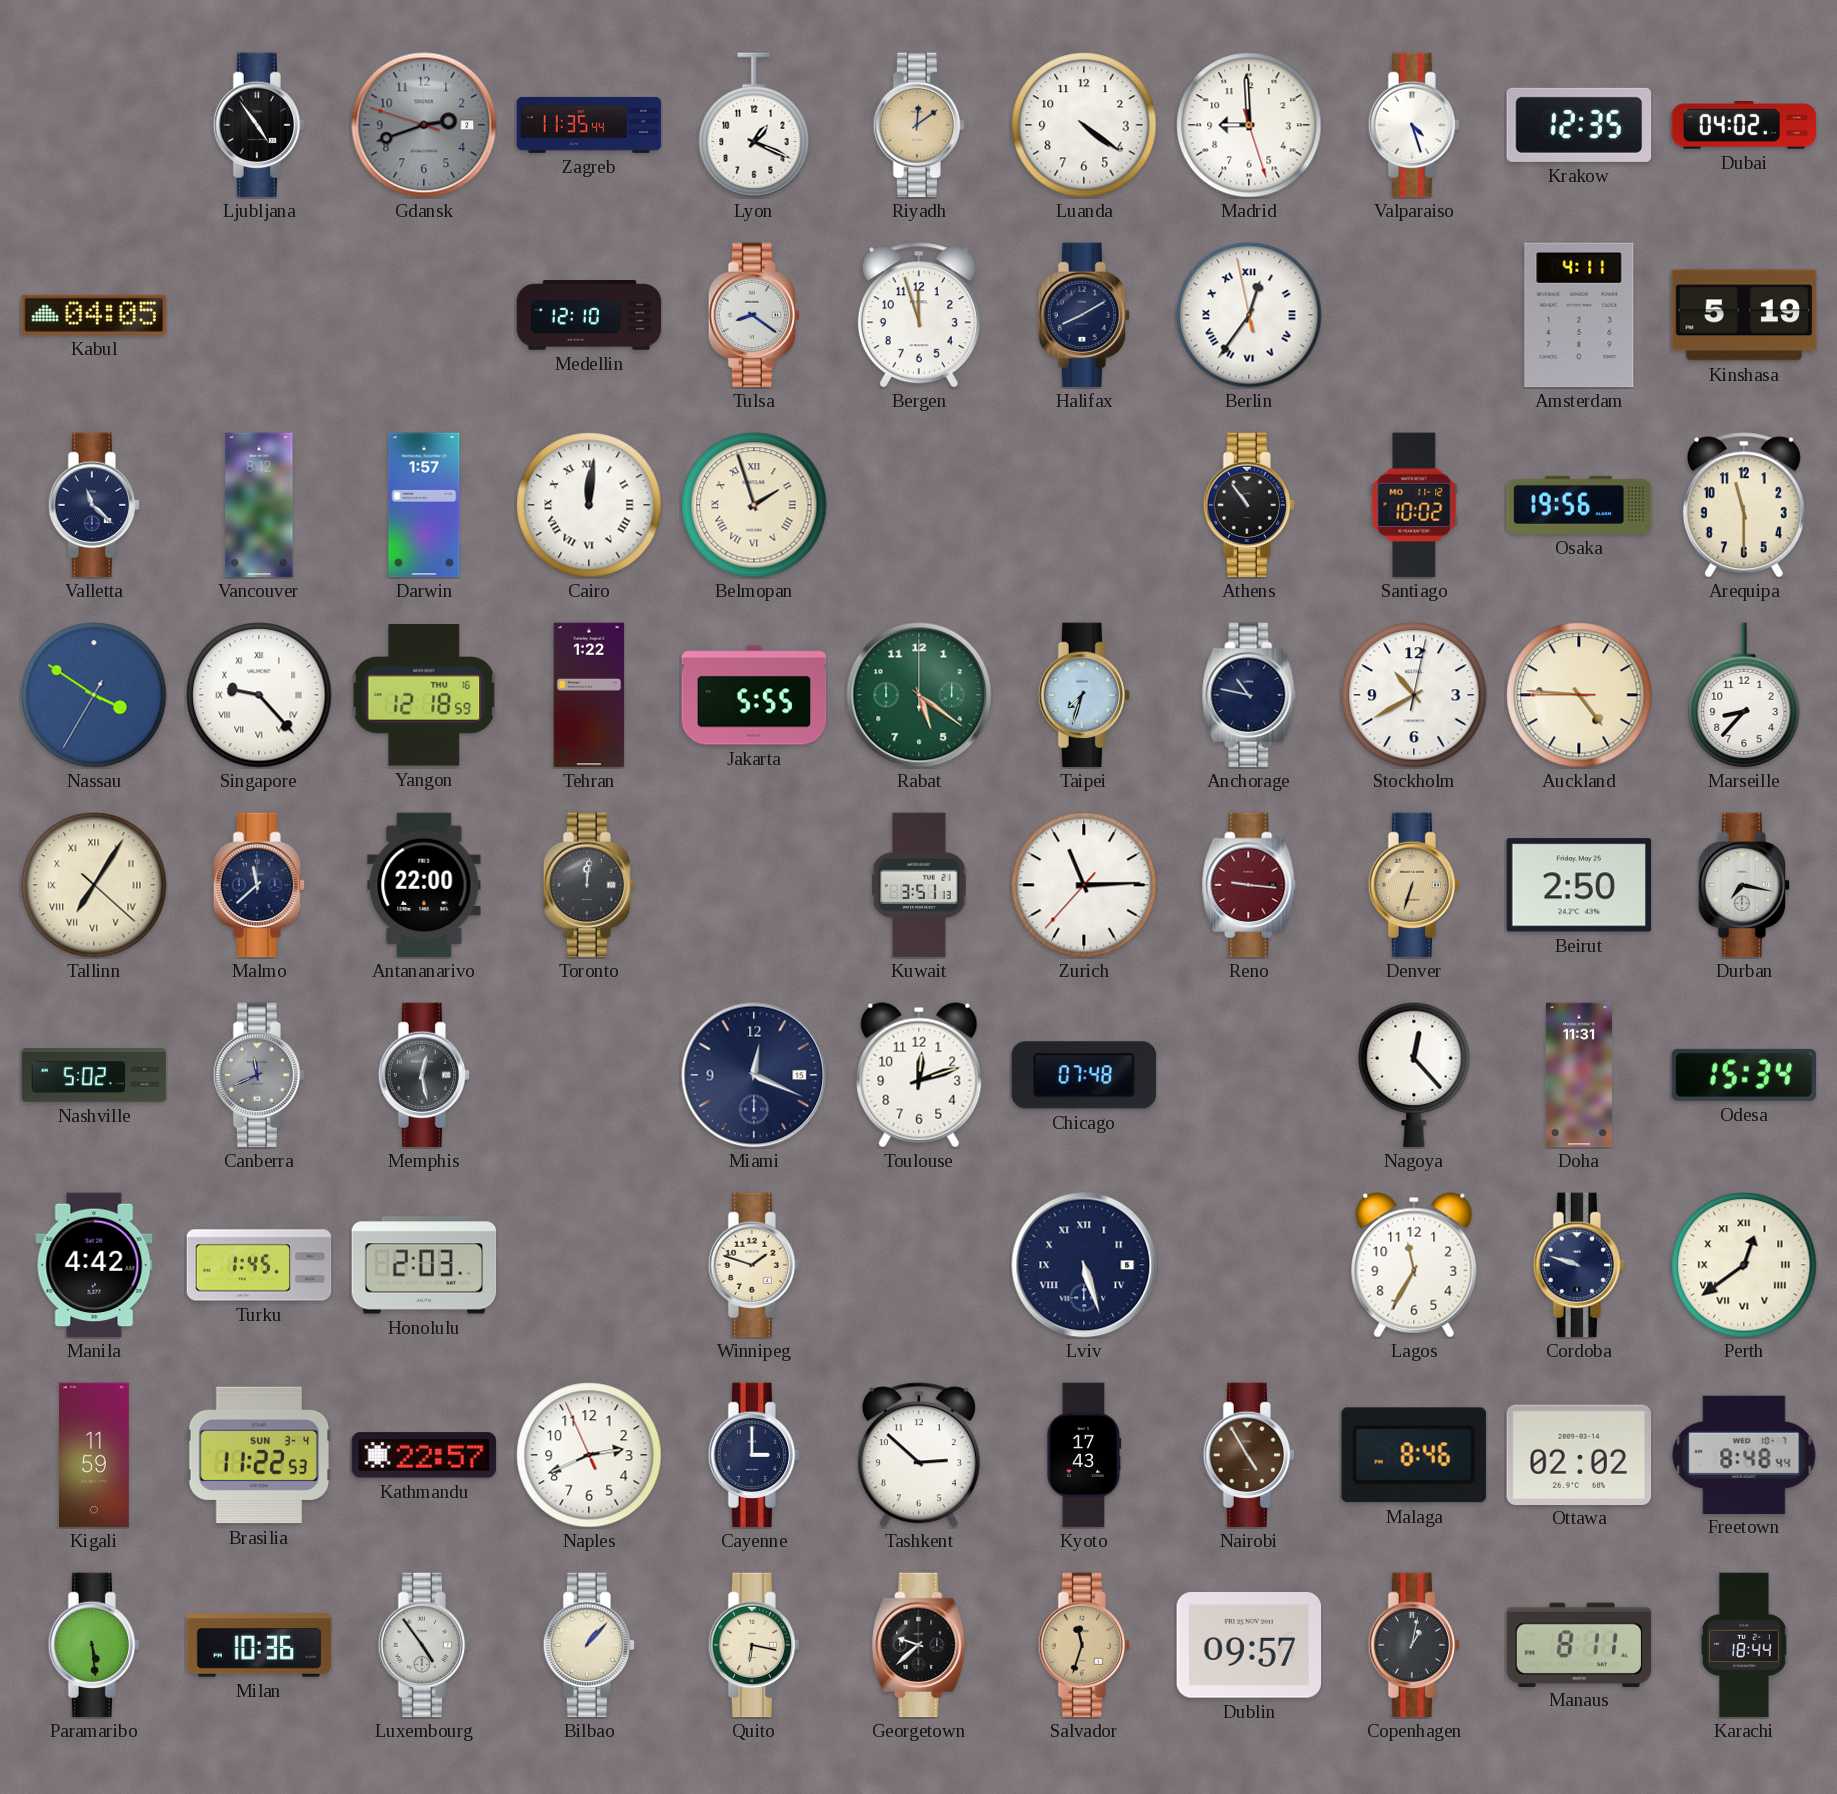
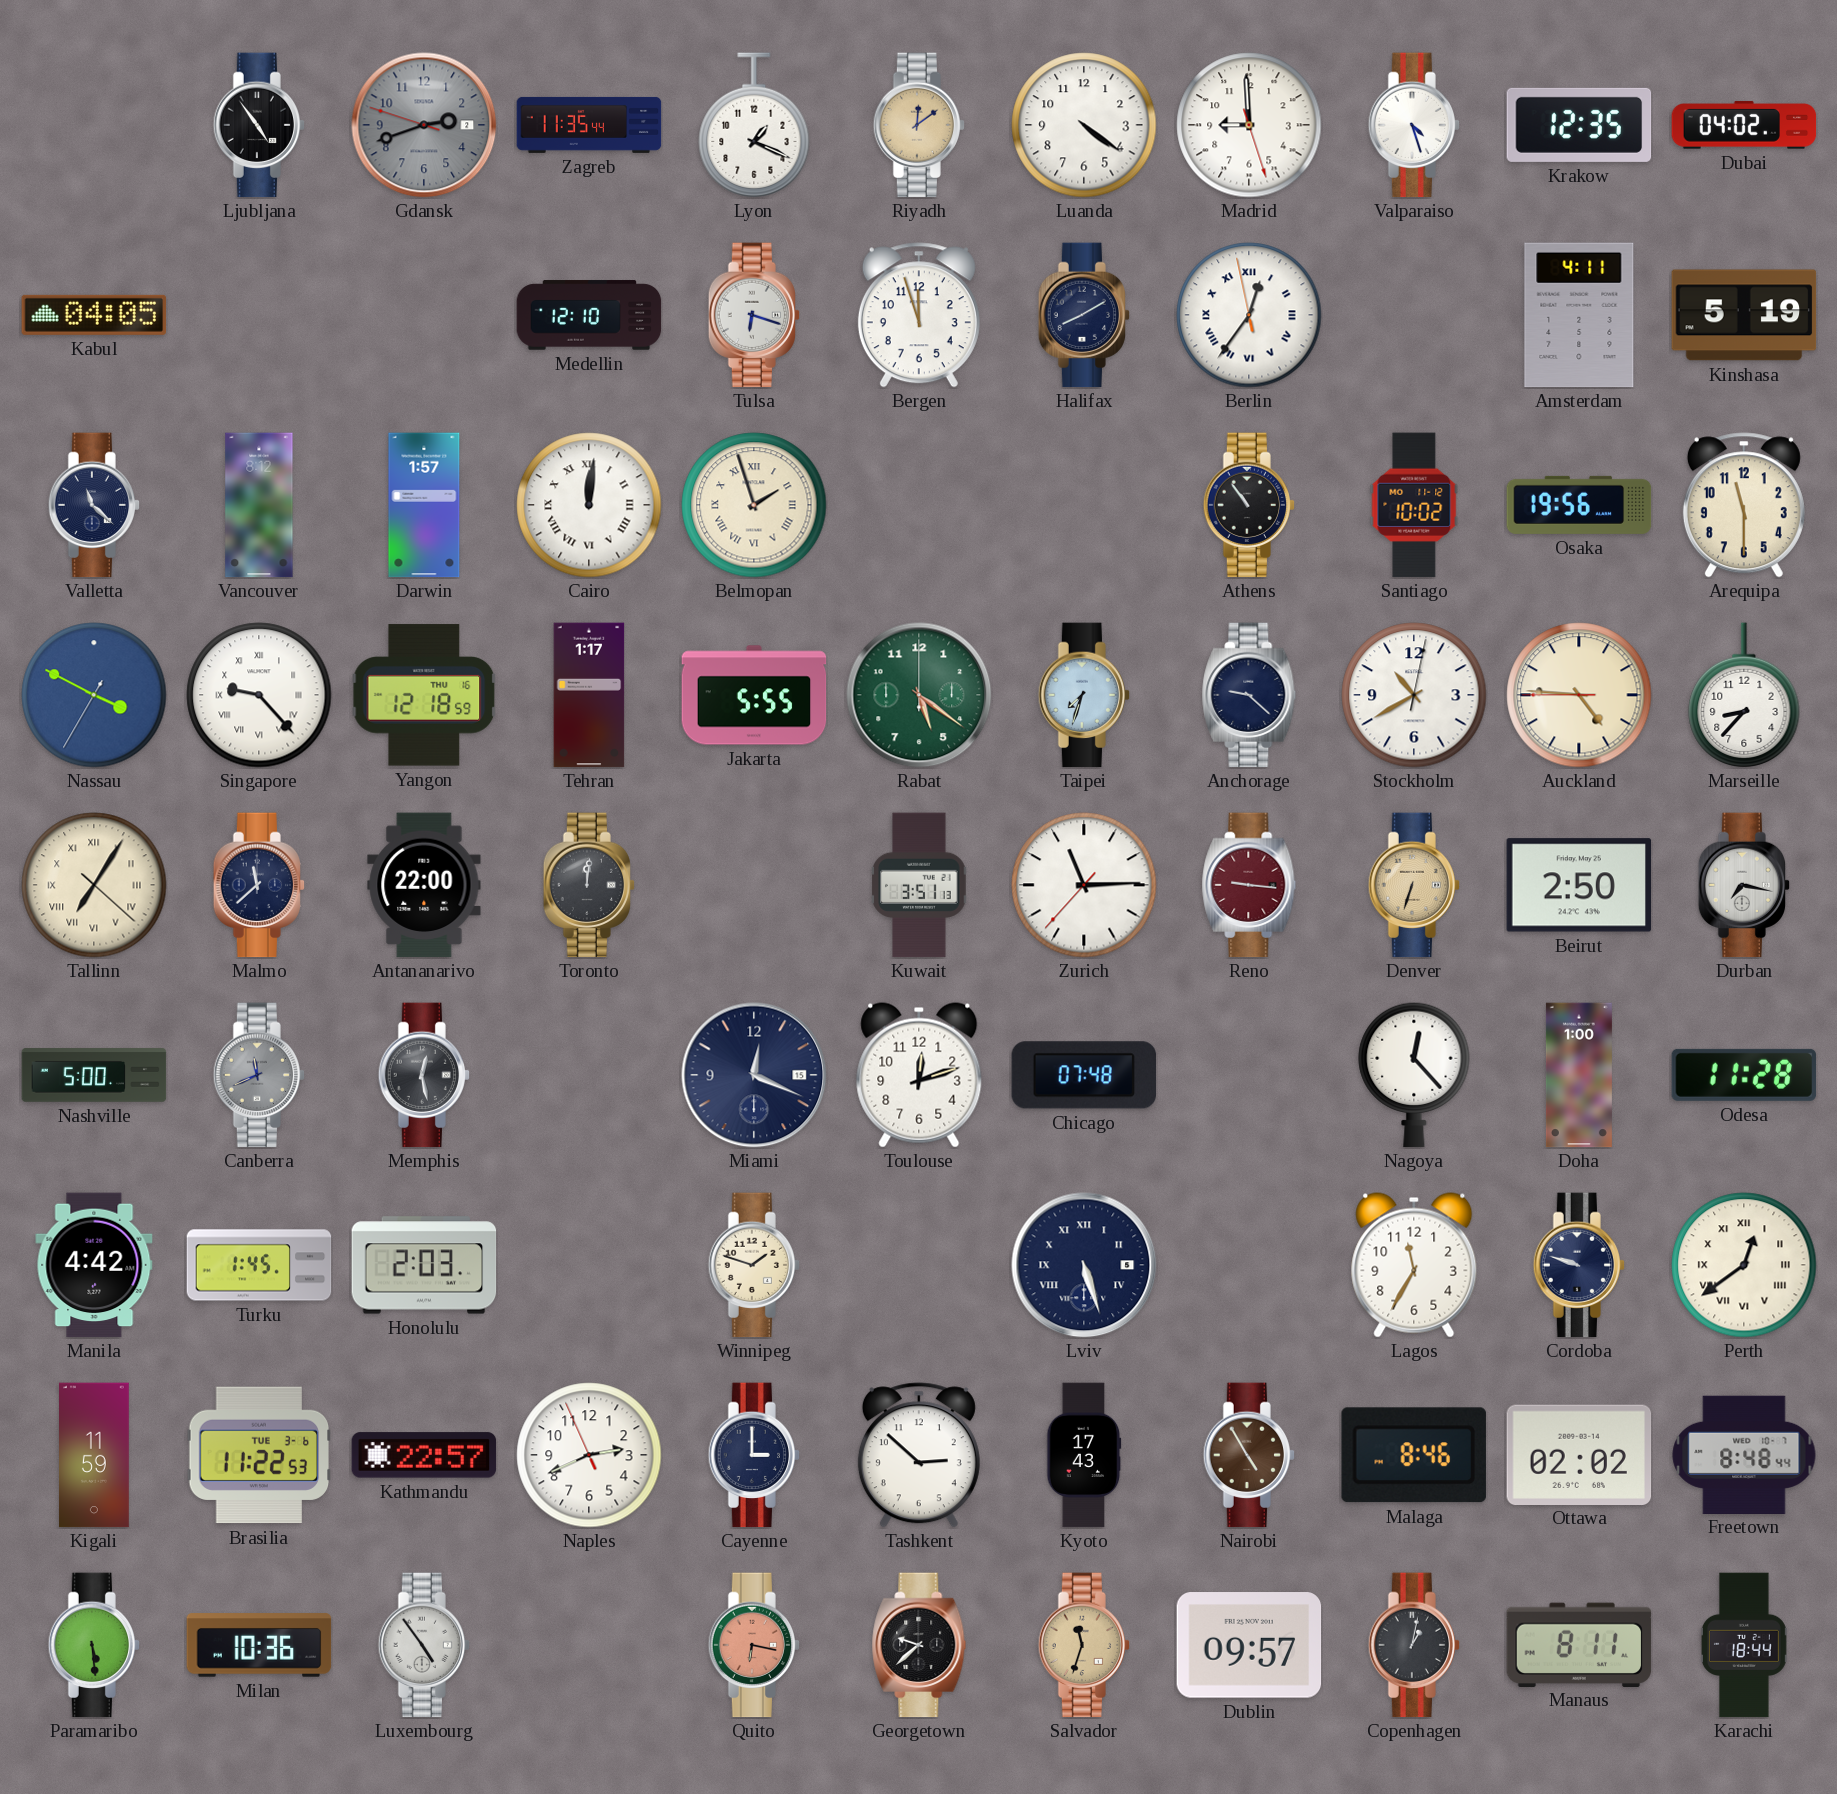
Tulsa: 8:21 -> 6:18
Nassau: 3:50 -> 3:49
Tehran: 1:22 -> 1:17
Anchorage: 10:47 -> 9:22
Nashville: 5:02 -> 5:00
Doha: 11:31 -> 1:00
Odesa: 15:34 -> 11:28
Brasilia date: SUN 3-4 -> TUE 3-6
Bilbao: 1:07 -> none
Quito dial: cream -> salmon
